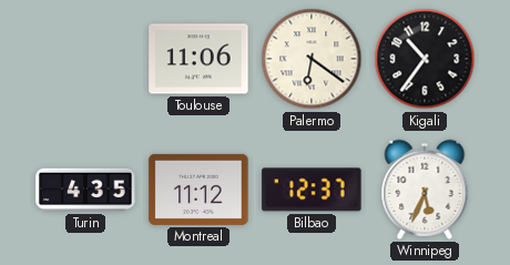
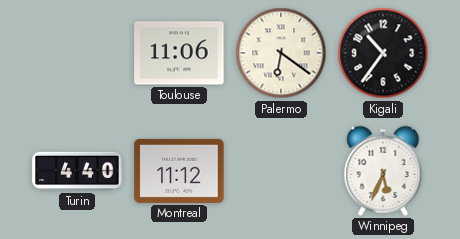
Turin: 4:35 -> 4:40
Bilbao: 12:37 -> none
